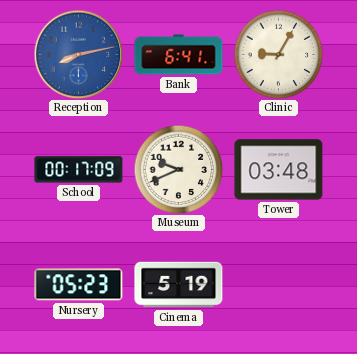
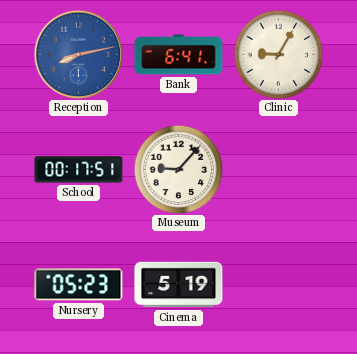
School: 00:17:09 -> 00:17:51
Museum: 9:41 -> 9:07
Tower: 03:48 -> none
